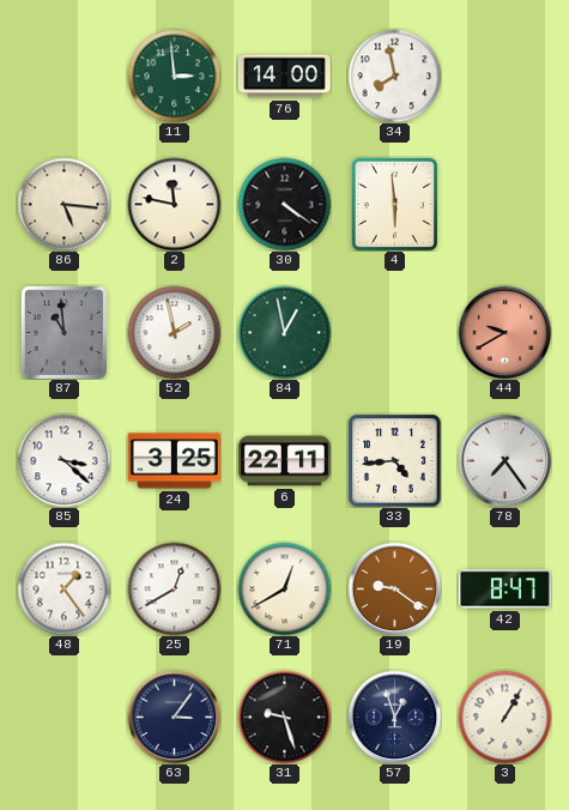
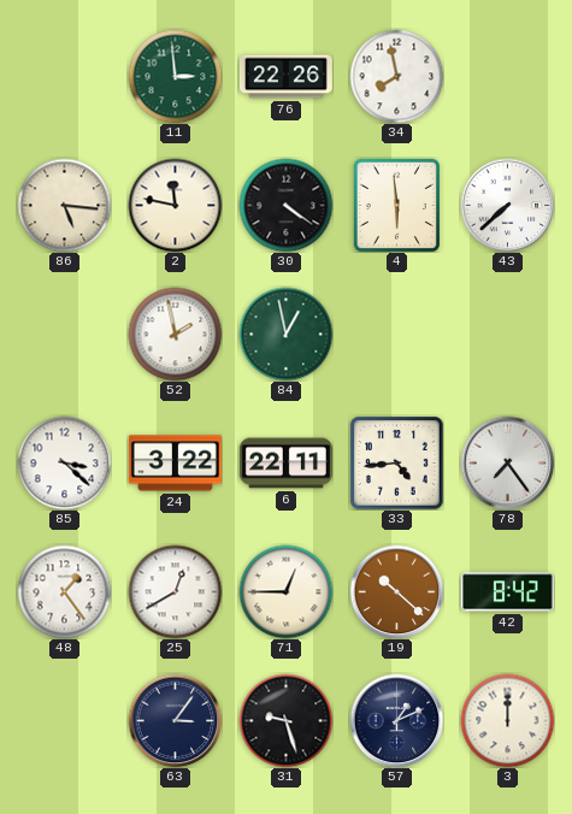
76: 14:00 -> 22:26
43: none -> 7:38
87: 10:59 -> none
44: 9:40 -> none
24: 3:25 -> 3:22
71: 12:40 -> 12:45
19: 9:21 -> 10:22
42: 8:47 -> 8:42
57: 12:57 -> 1:11
3: 1:05 -> 12:00
